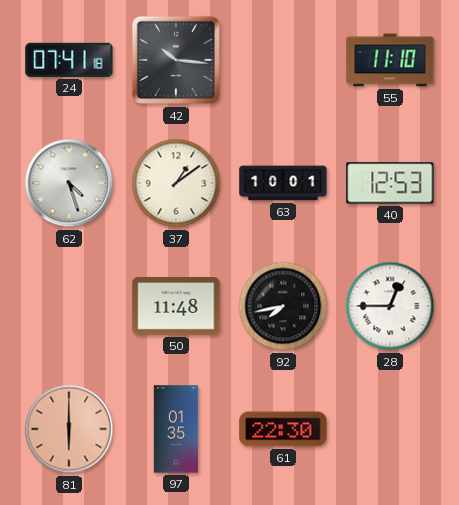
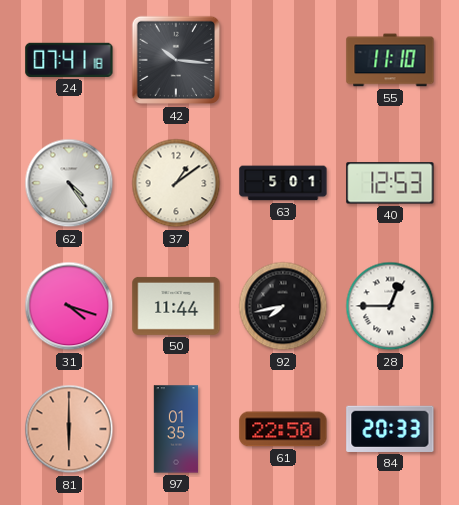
62: 4:27 -> 4:24
63: 10:01 -> 5:01
31: none -> 4:18
50: 11:48 -> 11:44
61: 22:30 -> 22:50
84: none -> 20:33
